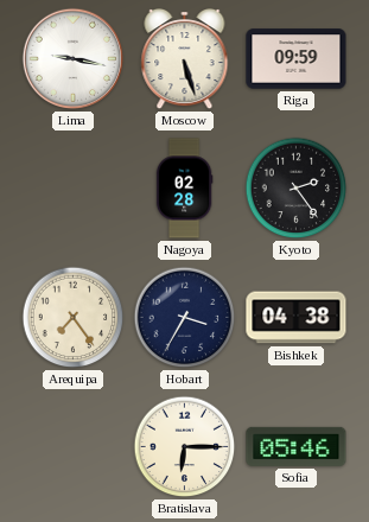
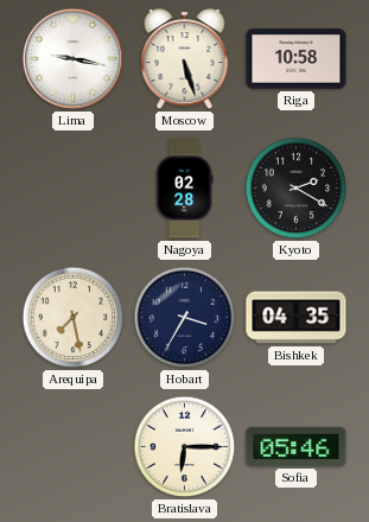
Riga: 09:59 -> 10:58
Kyoto: 2:24 -> 2:20
Arequipa: 7:24 -> 7:28
Bishkek: 04:38 -> 04:35
